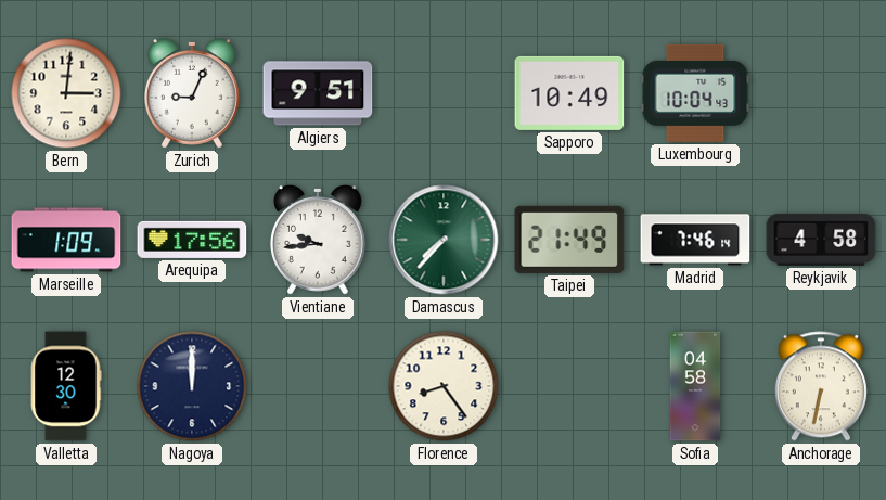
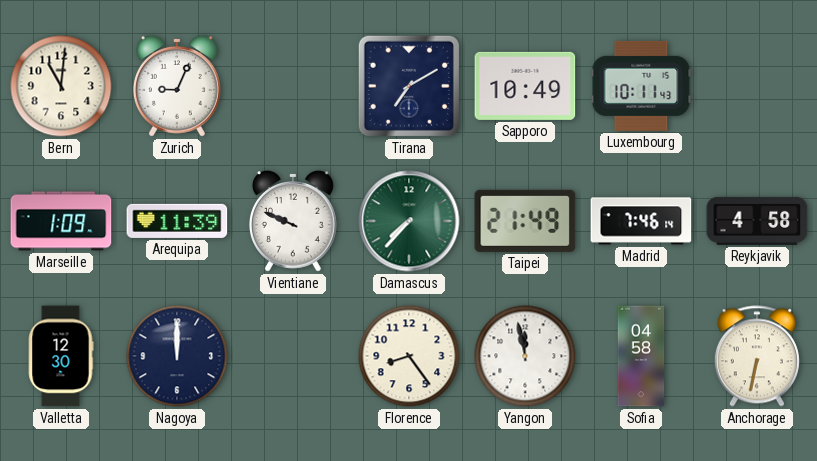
Bern: 3:01 -> 11:01
Algiers: 9:51 -> none
Tirana: none -> 7:10
Luxembourg: 10:04 -> 10:11
Arequipa: 17:56 -> 11:39
Vientiane: 9:44 -> 9:49
Yangon: none -> 11:58
